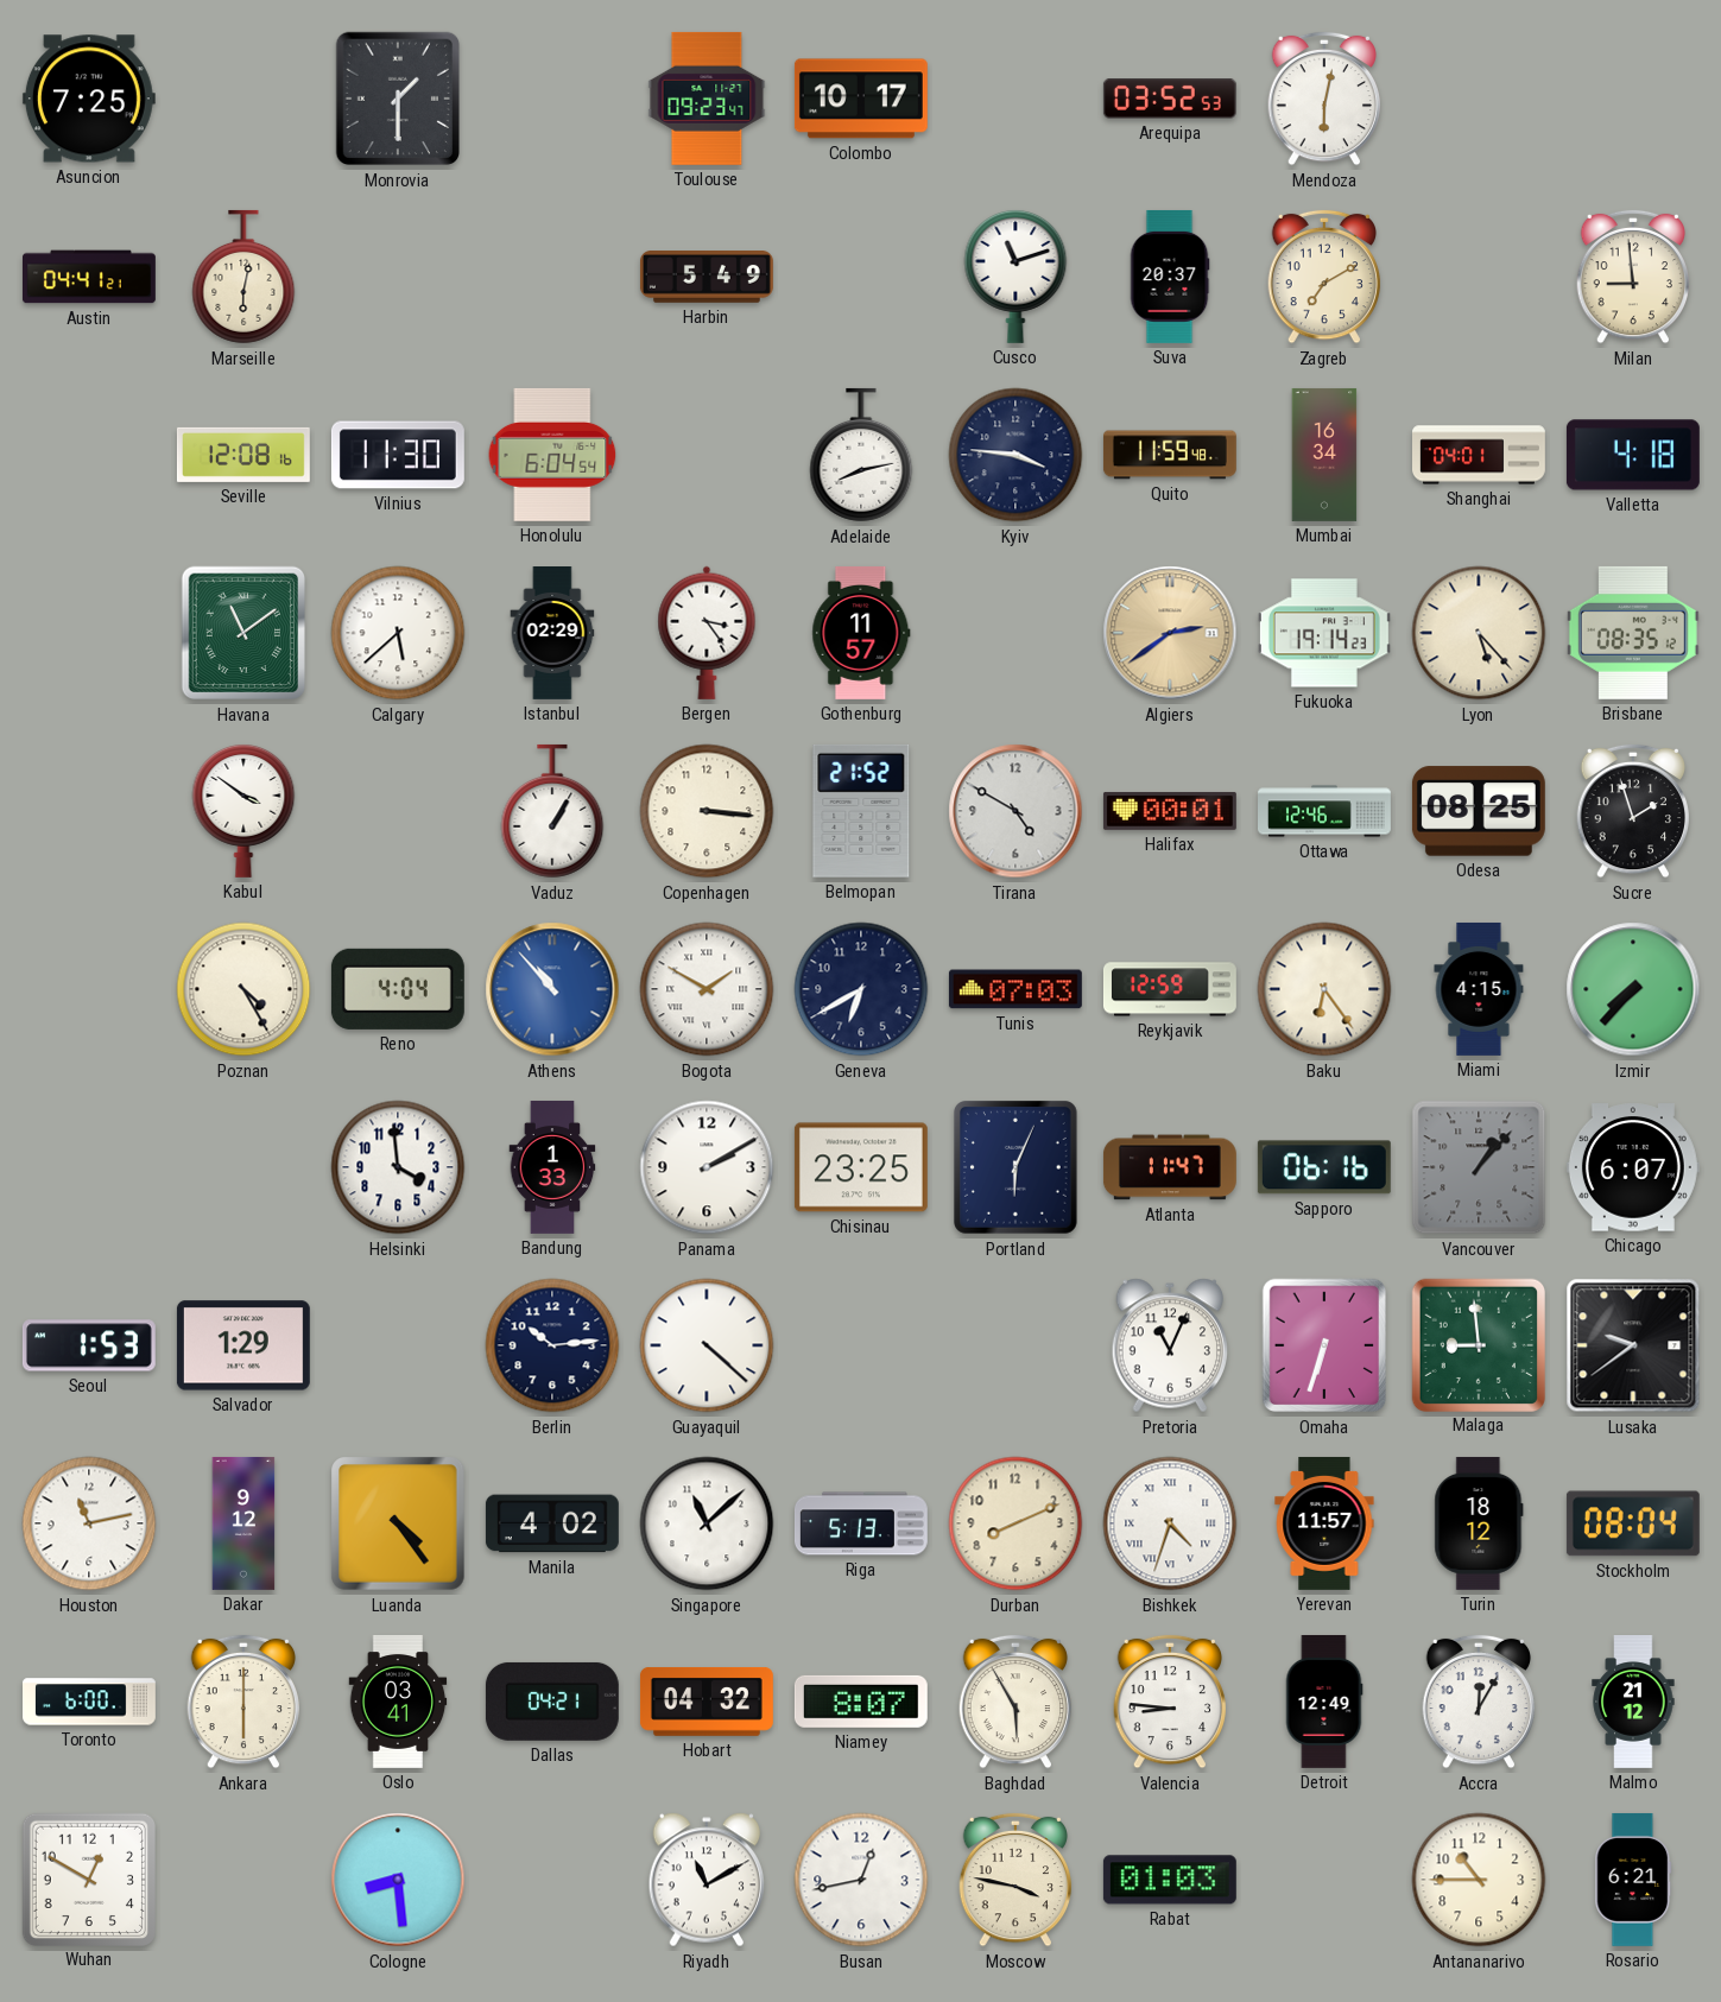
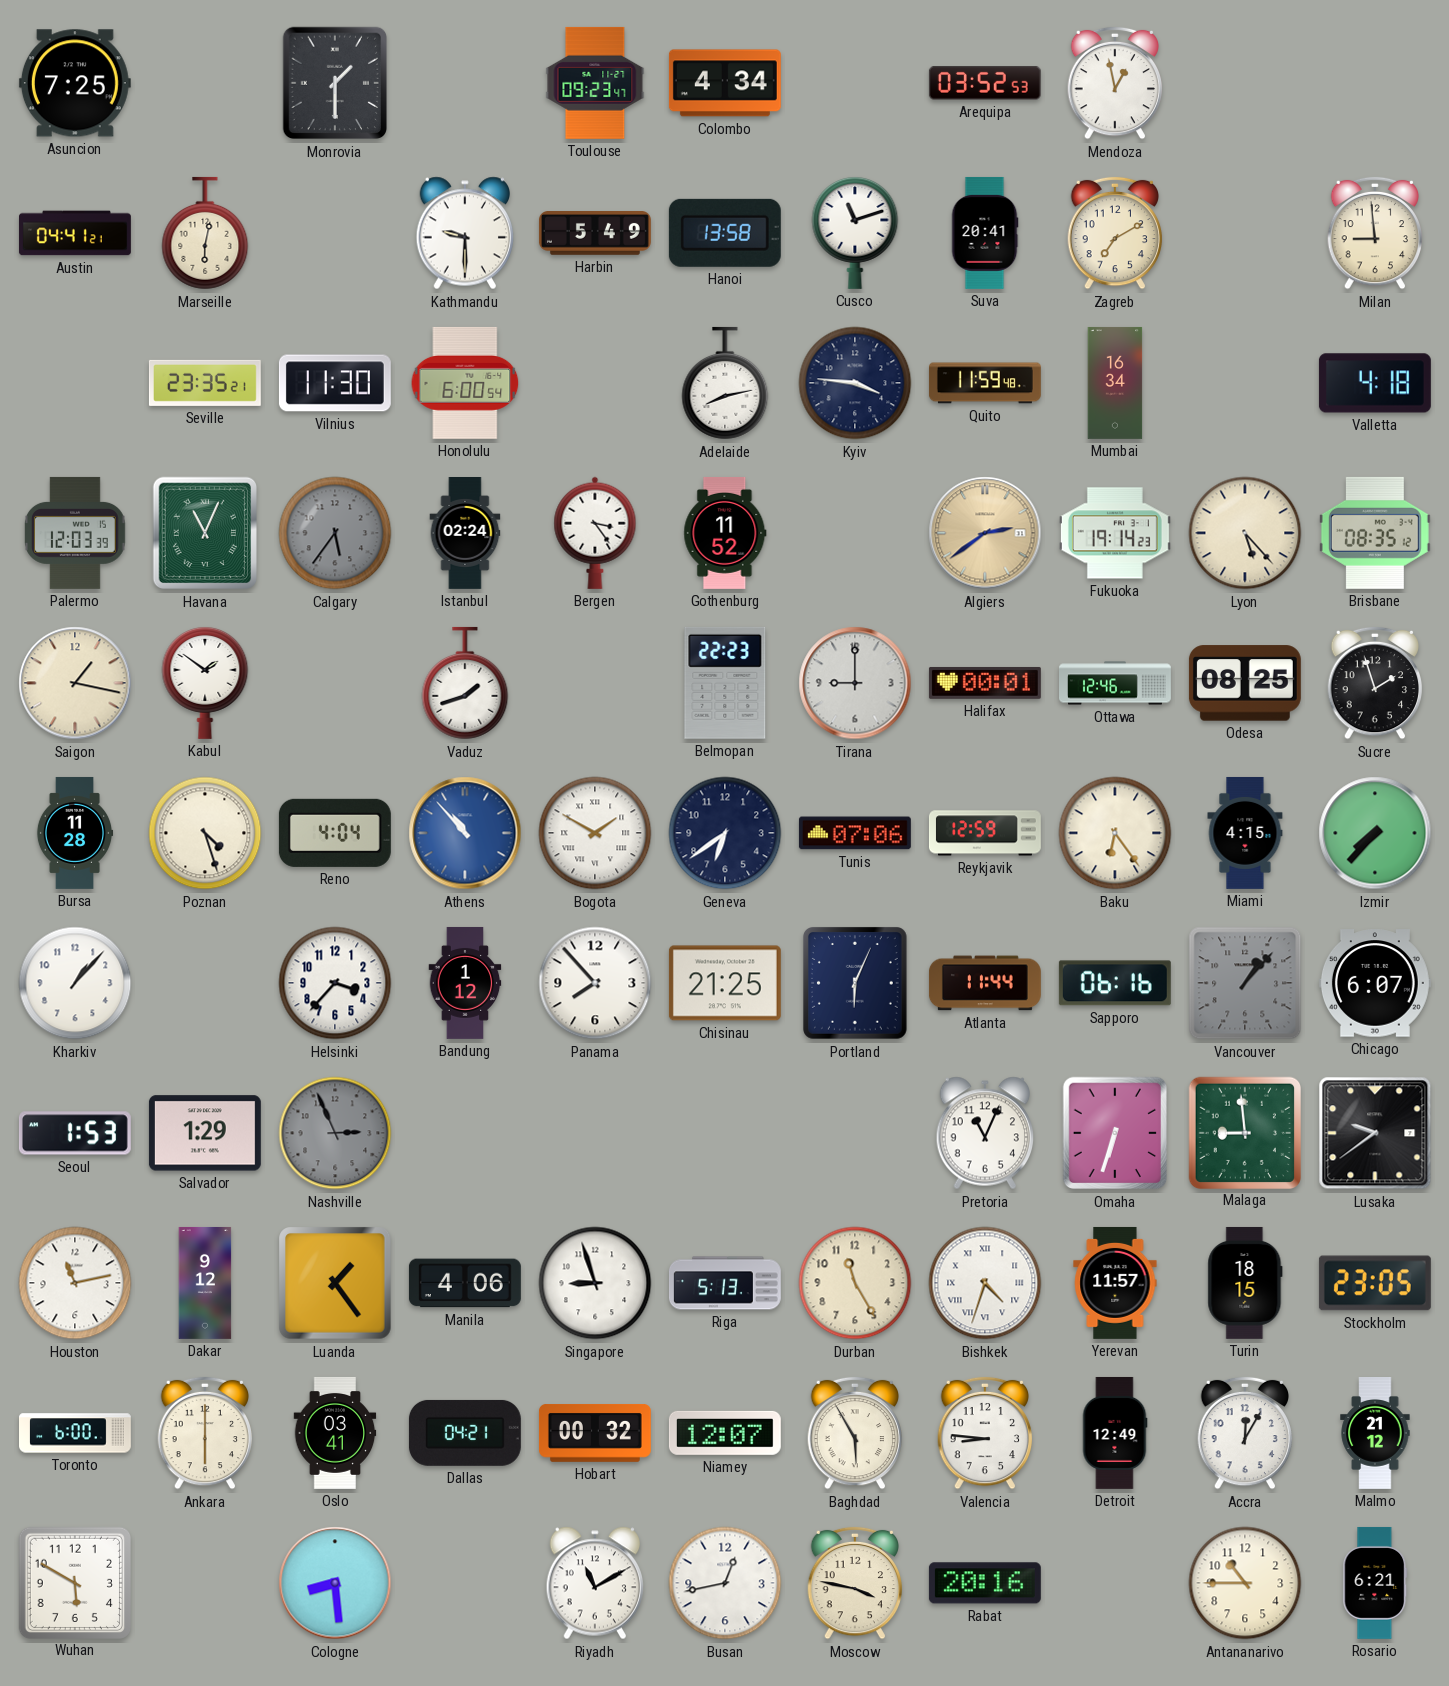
Colombo: 10:17 -> 4:34
Mendoza: 6:02 -> 12:58
Kathmandu: none -> 9:30
Hanoi: none -> 13:58
Suva: 20:37 -> 20:41
Seville: 12:08 -> 23:35
Honolulu: 6:04 -> 6:00
Shanghai: 04:01 -> none
Palermo: none -> 12:03
Havana: 11:09 -> 11:04
Calgary: 5:38 -> 5:36
Calgary dial: white -> grey
Istanbul: 02:29 -> 02:24
Gothenburg: 11:57 -> 11:52
Saigon: none -> 1:17
Kabul: 3:51 -> 1:51
Vaduz: 1:05 -> 1:42
Copenhagen: 3:16 -> none
Belmopan: 21:52 -> 22:23
Tirana: 4:50 -> 9:00
Bursa: none -> 11:28
Poznan: 4:25 -> 4:27
Geneva: 6:40 -> 6:39
Tunis: 07:03 -> 07:06
Kharkiv: none -> 1:07
Helsinki: 3:59 -> 3:37
Bandung: 1:33 -> 1:12
Panama: 2:10 -> 7:53
Chisinau: 23:25 -> 21:25
Atlanta: 11:47 -> 11:44
Nashville: none -> 2:56
Berlin: 10:14 -> none
Guayaquil: 4:22 -> none
Luanda: 4:24 -> 1:24
Manila: 4:02 -> 4:06
Singapore: 11:08 -> 8:57
Durban: 8:11 -> 11:25
Turin: 18:12 -> 18:15
Stockholm: 08:04 -> 23:05
Hobart: 04:32 -> 00:32
Niamey: 8:07 -> 12:07
Wuhan: 12:50 -> 5:50
Rabat: 01:03 -> 20:16
